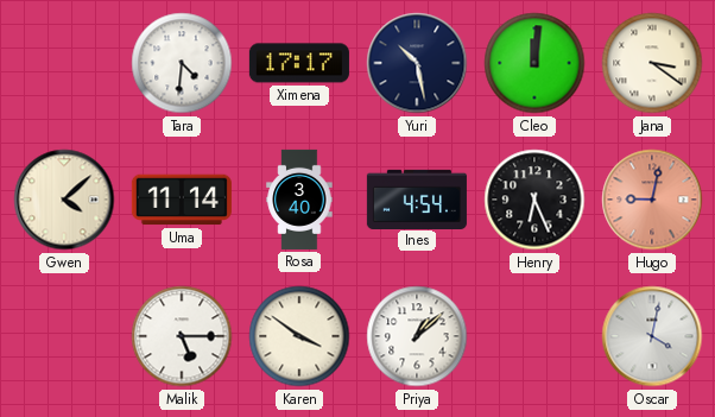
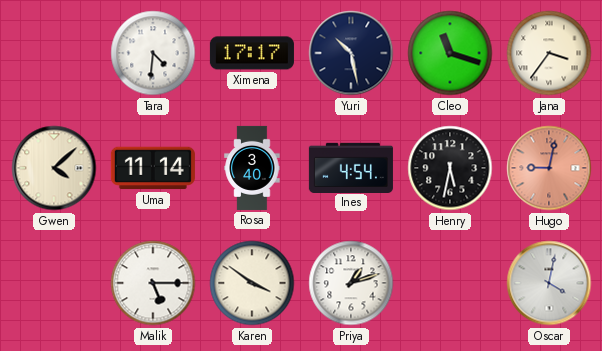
Cleo: 12:01 -> 11:18
Jana: 3:21 -> 3:36
Henry: 6:26 -> 5:32
Priya: 1:08 -> 1:12
